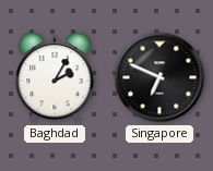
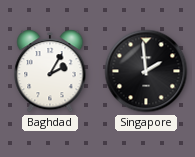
Singapore: 6:49 -> 1:59
